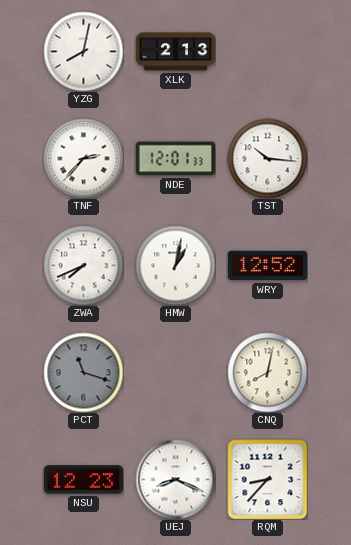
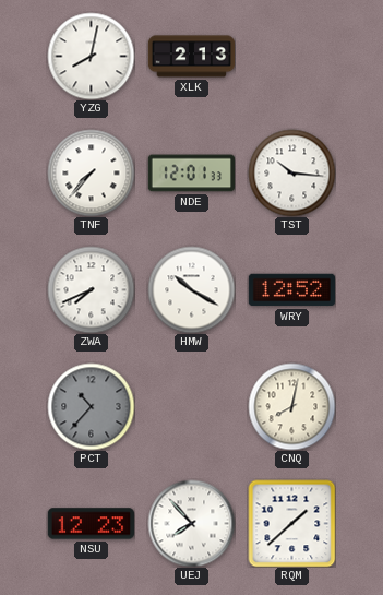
TNF: 2:37 -> 7:37
HMW: 1:02 -> 10:20
PCT: 11:18 -> 10:37
UEJ: 8:19 -> 7:53
RQM: 8:37 -> 1:38
